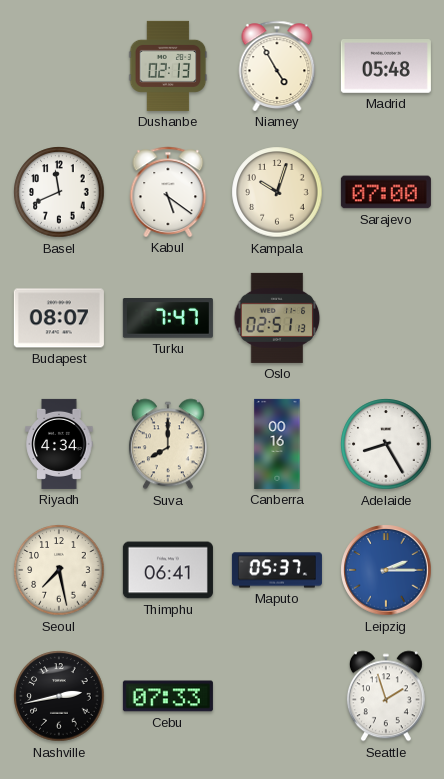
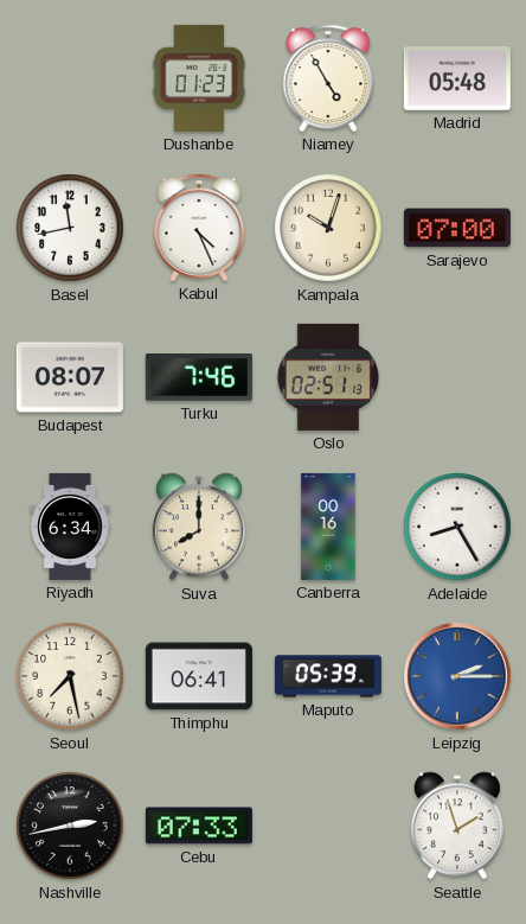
Dushanbe: 02:13 -> 01:23
Basel: 11:41 -> 11:43
Kabul: 5:21 -> 4:26
Turku: 7:47 -> 7:46
Riyadh: 4:34 -> 6:34
Maputo: 05:37 -> 05:39
